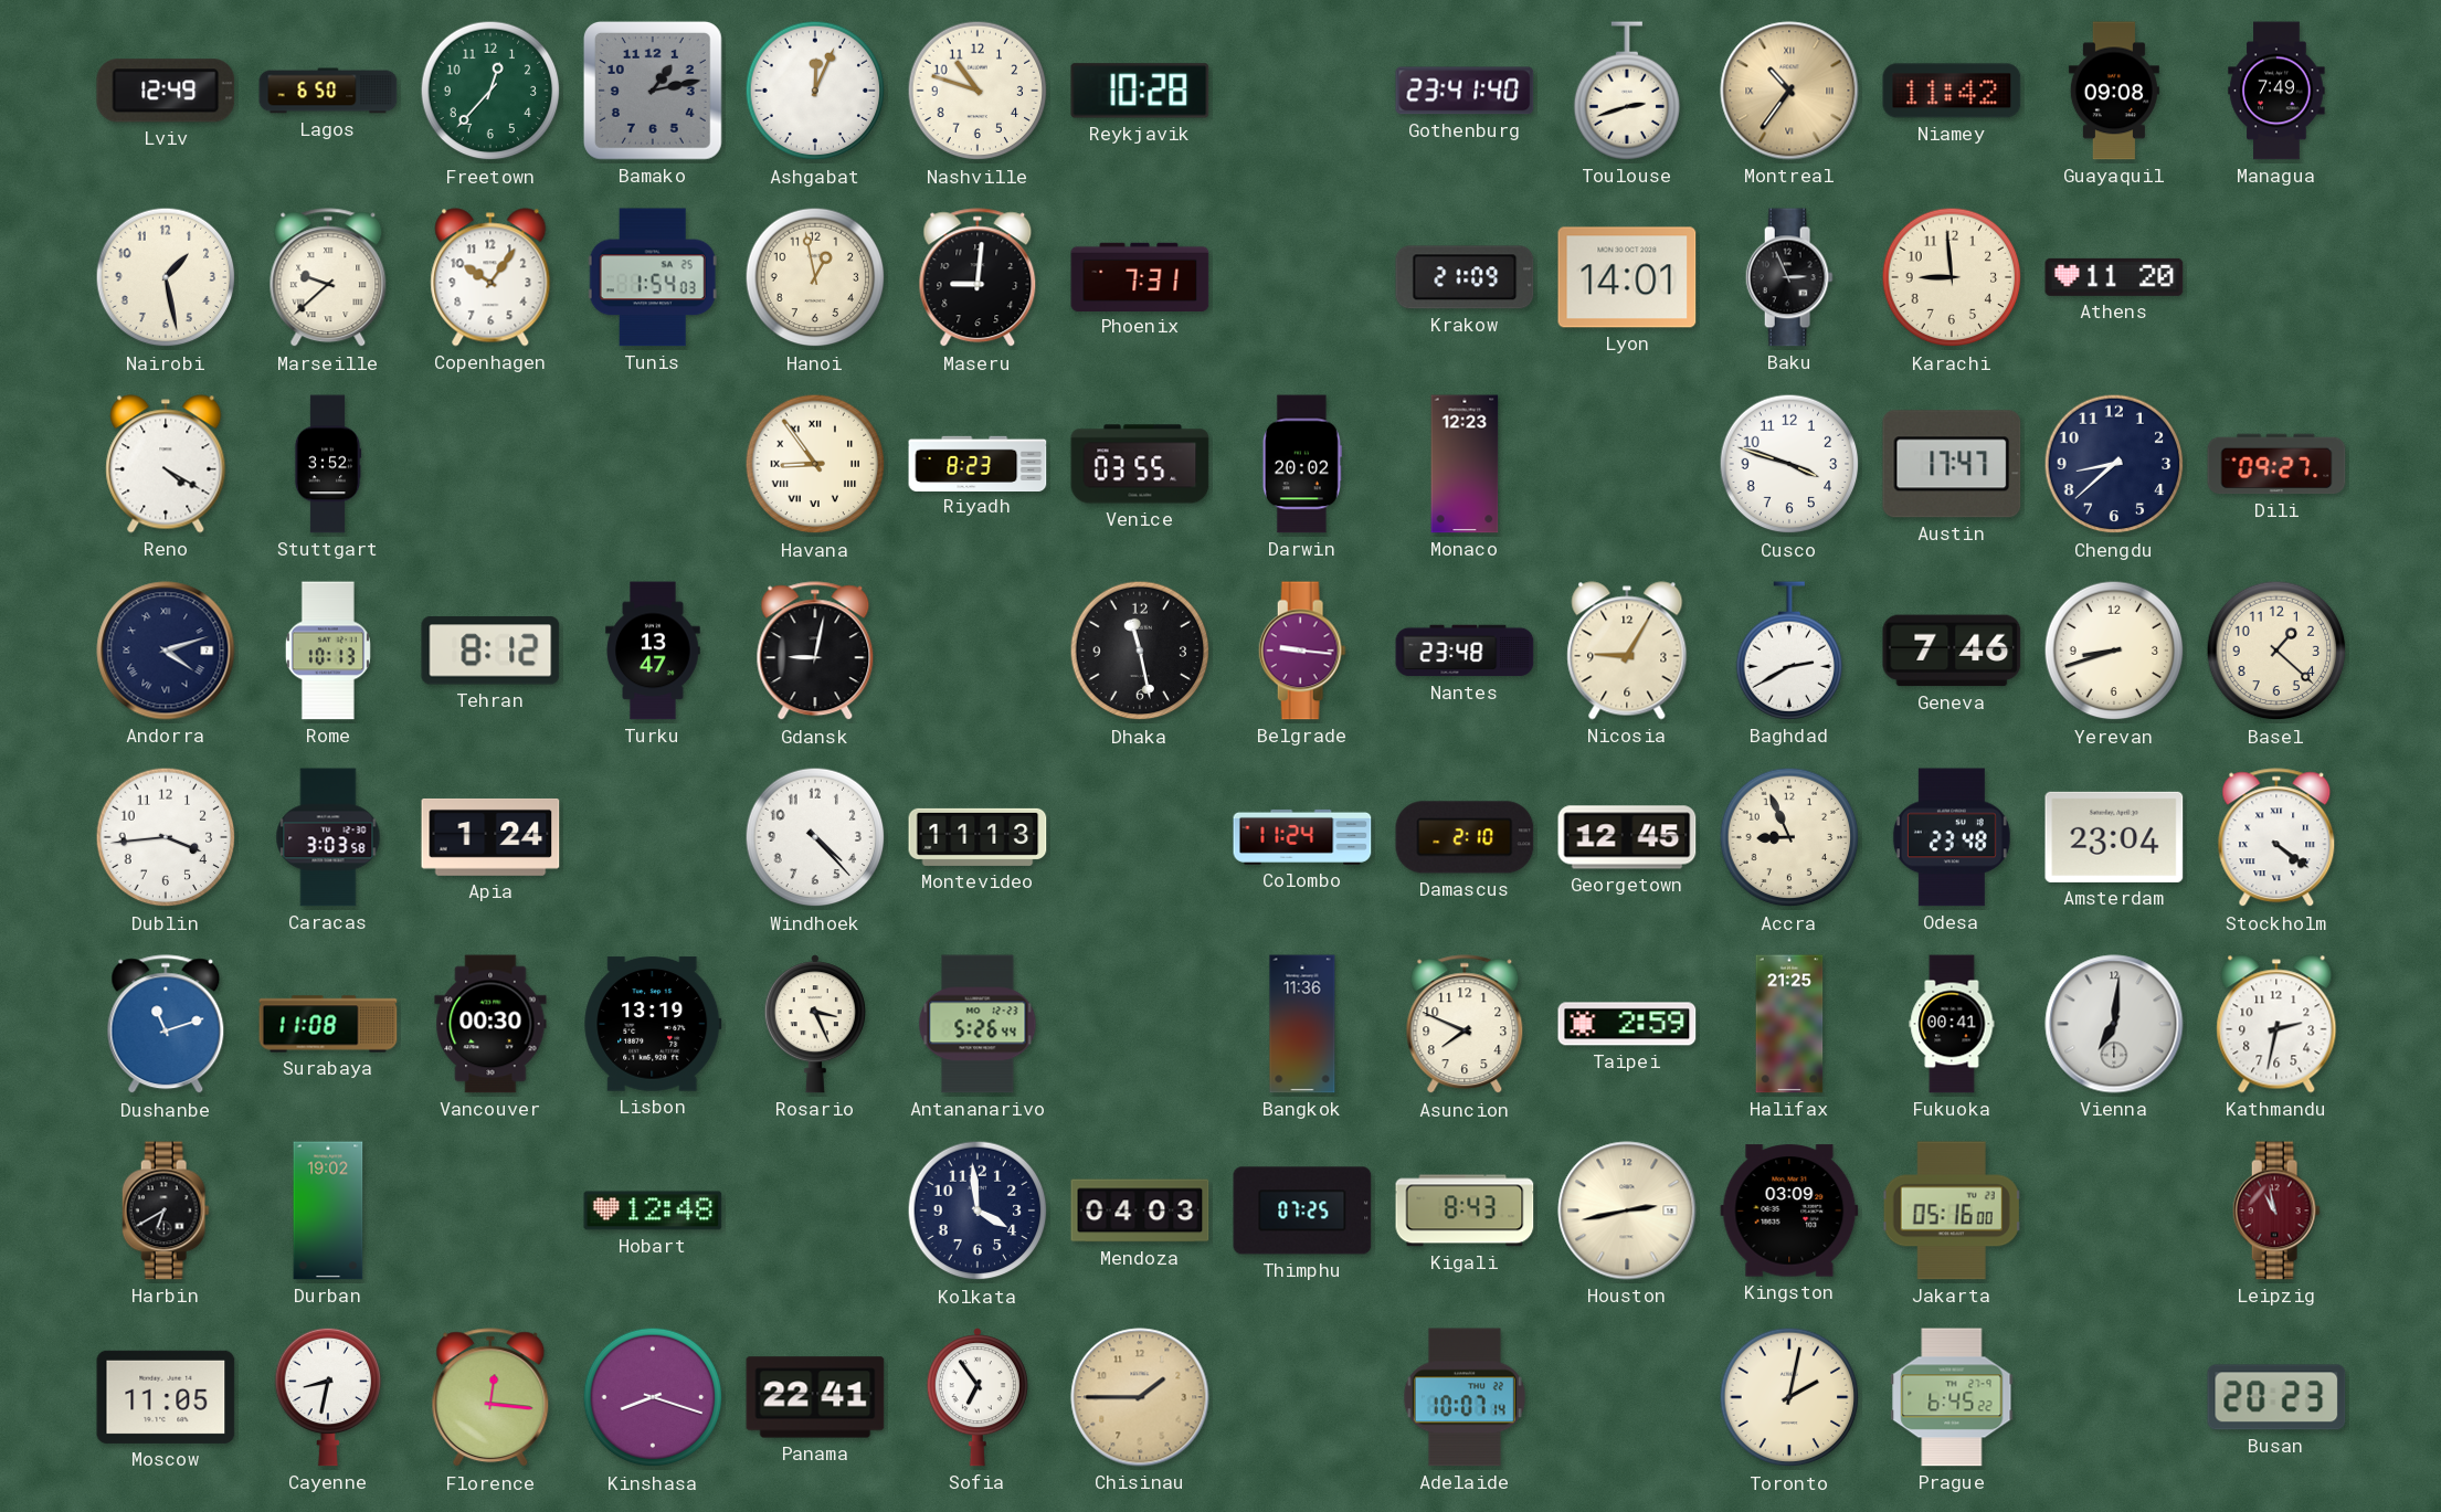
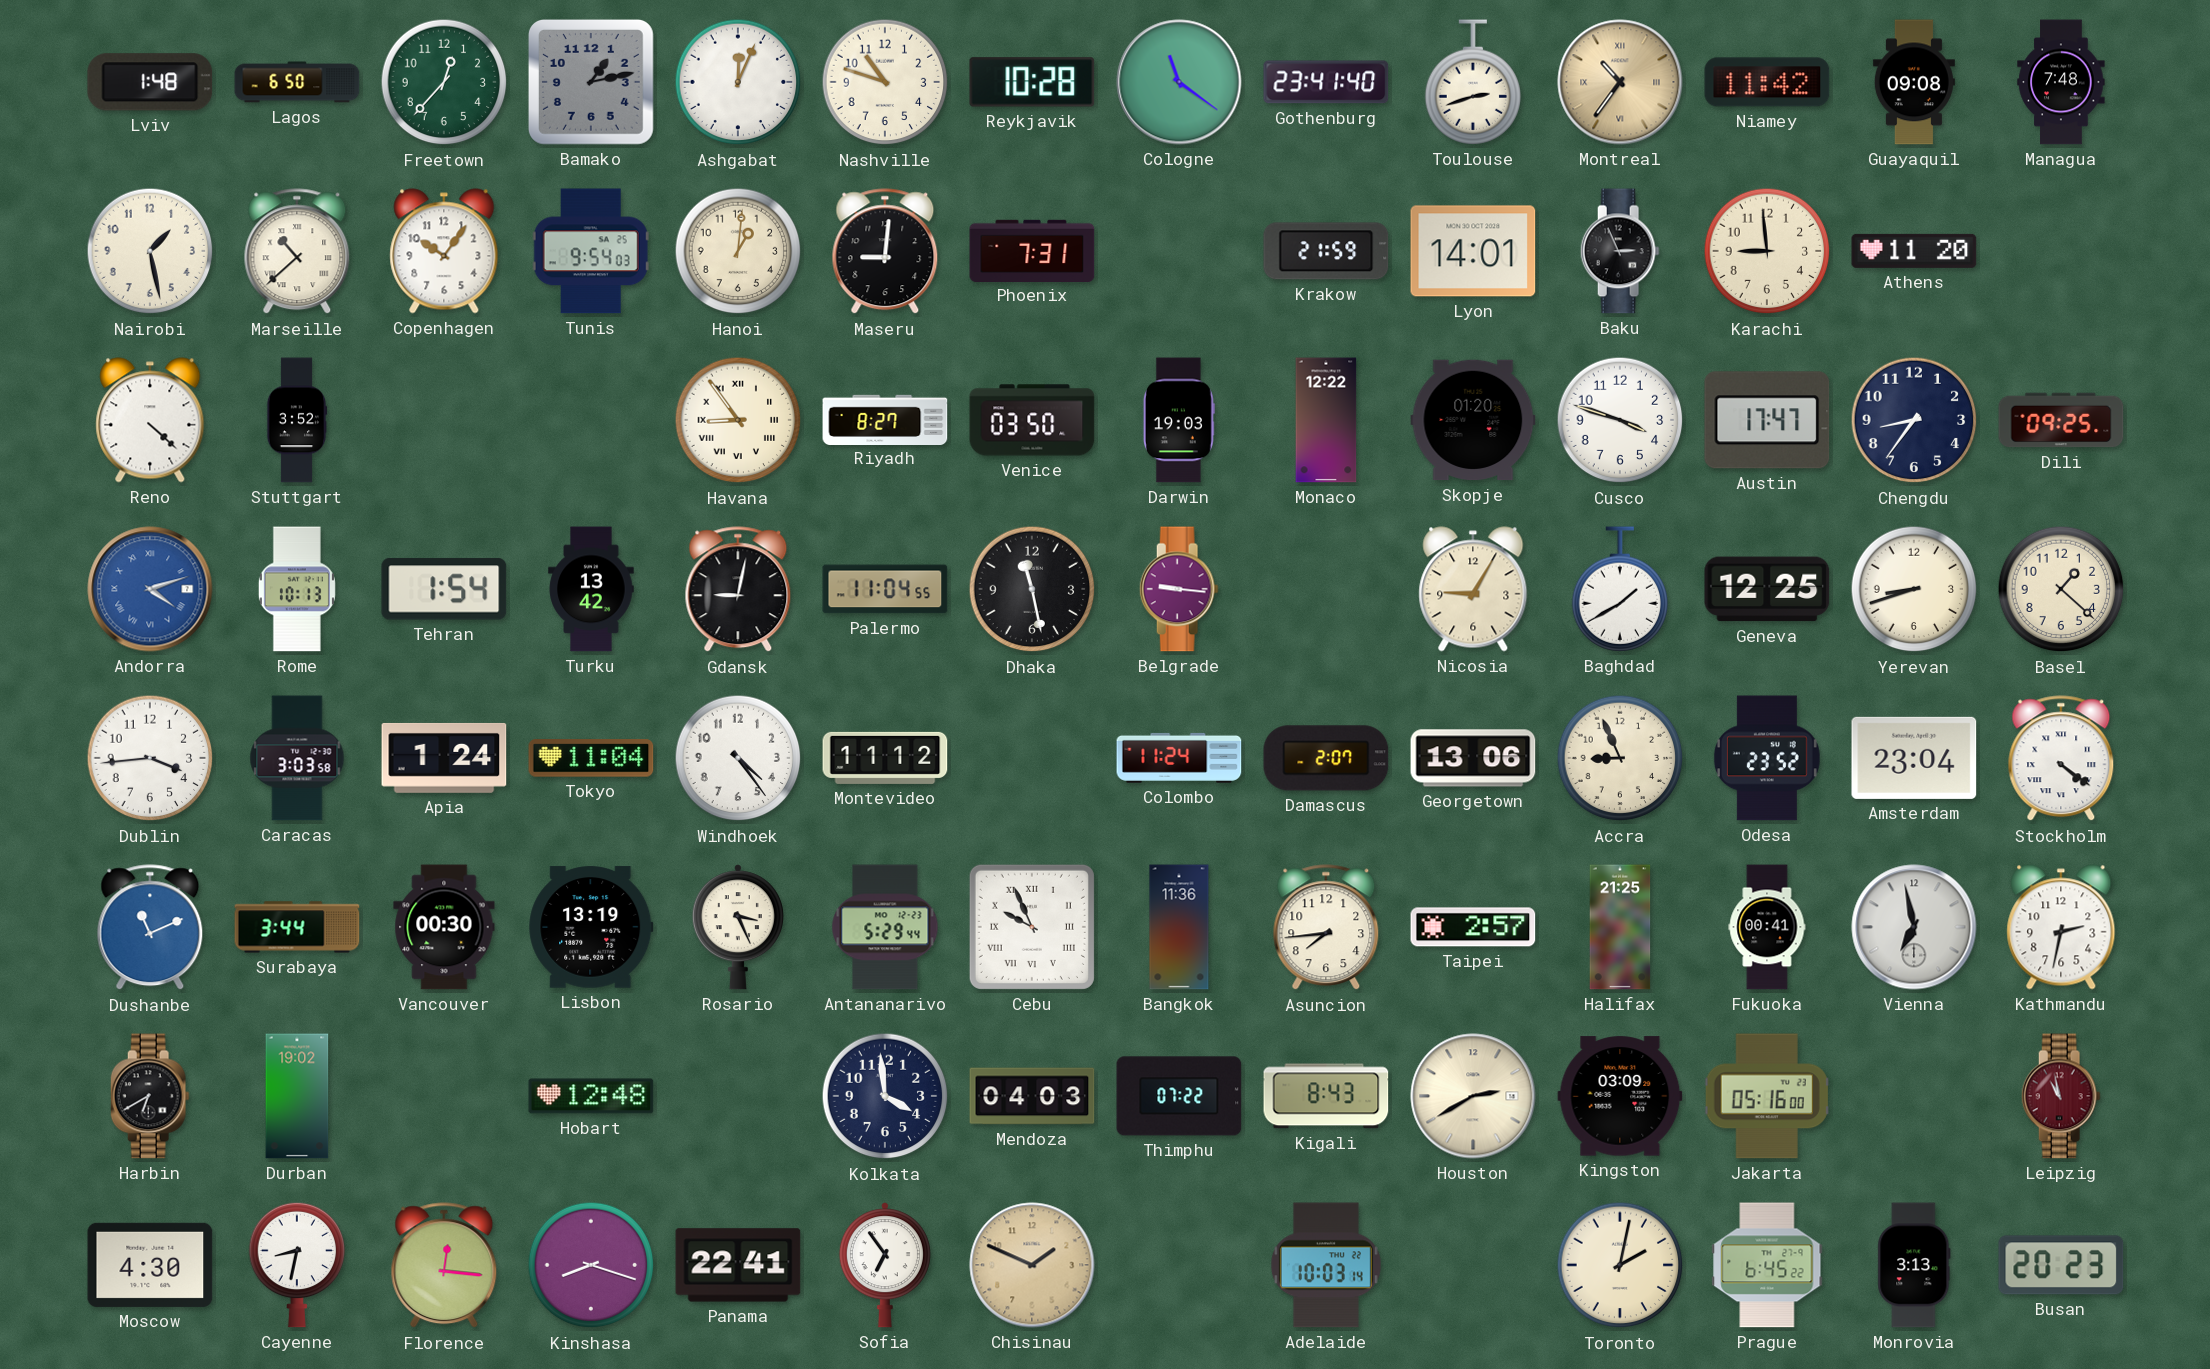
Lviv: 12:49 -> 1:48
Cologne: none -> 11:21
Managua: 7:49 -> 7:48
Marseille: 9:38 -> 10:38
Tunis: 1:54 -> 9:54
Hanoi: 12:58 -> 1:01
Krakow: 21:09 -> 21:59
Reno: 4:20 -> 4:22
Riyadh: 8:23 -> 8:27
Venice: 03:55 -> 03:50
Darwin: 20:02 -> 19:03
Monaco: 12:23 -> 12:22
Skopje: none -> 01:20
Chengdu: 8:38 -> 8:36
Dili: 09:27 -> 09:25
Andorra dial: navy -> blue
Tehran: 8:12 -> 1:54
Turku: 13:47 -> 13:42
Palermo: none -> 11:04
Nantes: 23:48 -> none
Baghdad: 2:40 -> 1:40
Geneva: 7:46 -> 12:25
Tokyo: none -> 11:04
Windhoek: 4:23 -> 4:24
Montevideo: 11:13 -> 11:12
Damascus: 2:10 -> 2:07
Georgetown: 12:45 -> 13:06
Odesa: 23:48 -> 23:52
Dushanbe: 11:12 -> 11:11
Surabaya: 11:08 -> 3:44
Antananarivo: 5:26 -> 5:29
Cebu: none -> 9:56
Asuncion: 7:49 -> 7:44
Taipei: 2:59 -> 2:57
Vienna: 7:01 -> 6:58
Thimphu: 07:25 -> 07:22
Houston: 2:43 -> 2:40
Moscow: 11:05 -> 4:30
Chisinau: 1:45 -> 1:49
Adelaide: 10:07 -> 10:03
Monrovia: none -> 3:13
